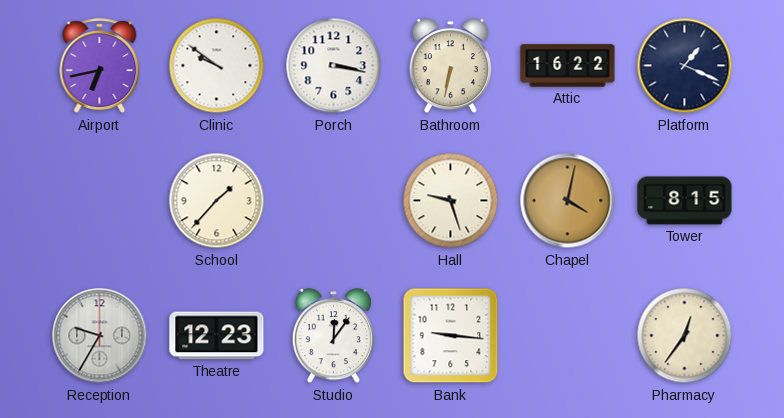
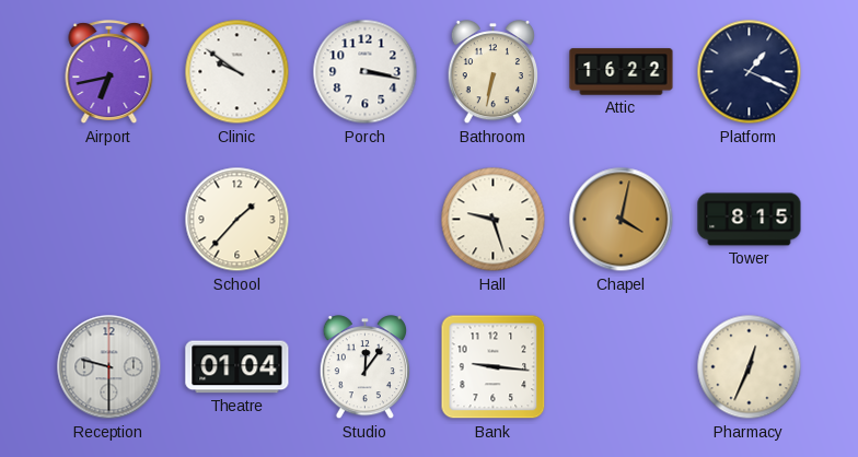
Reception: 9:35 -> 9:30
Theatre: 12:23 -> 01:04
Pharmacy: 12:36 -> 12:34
